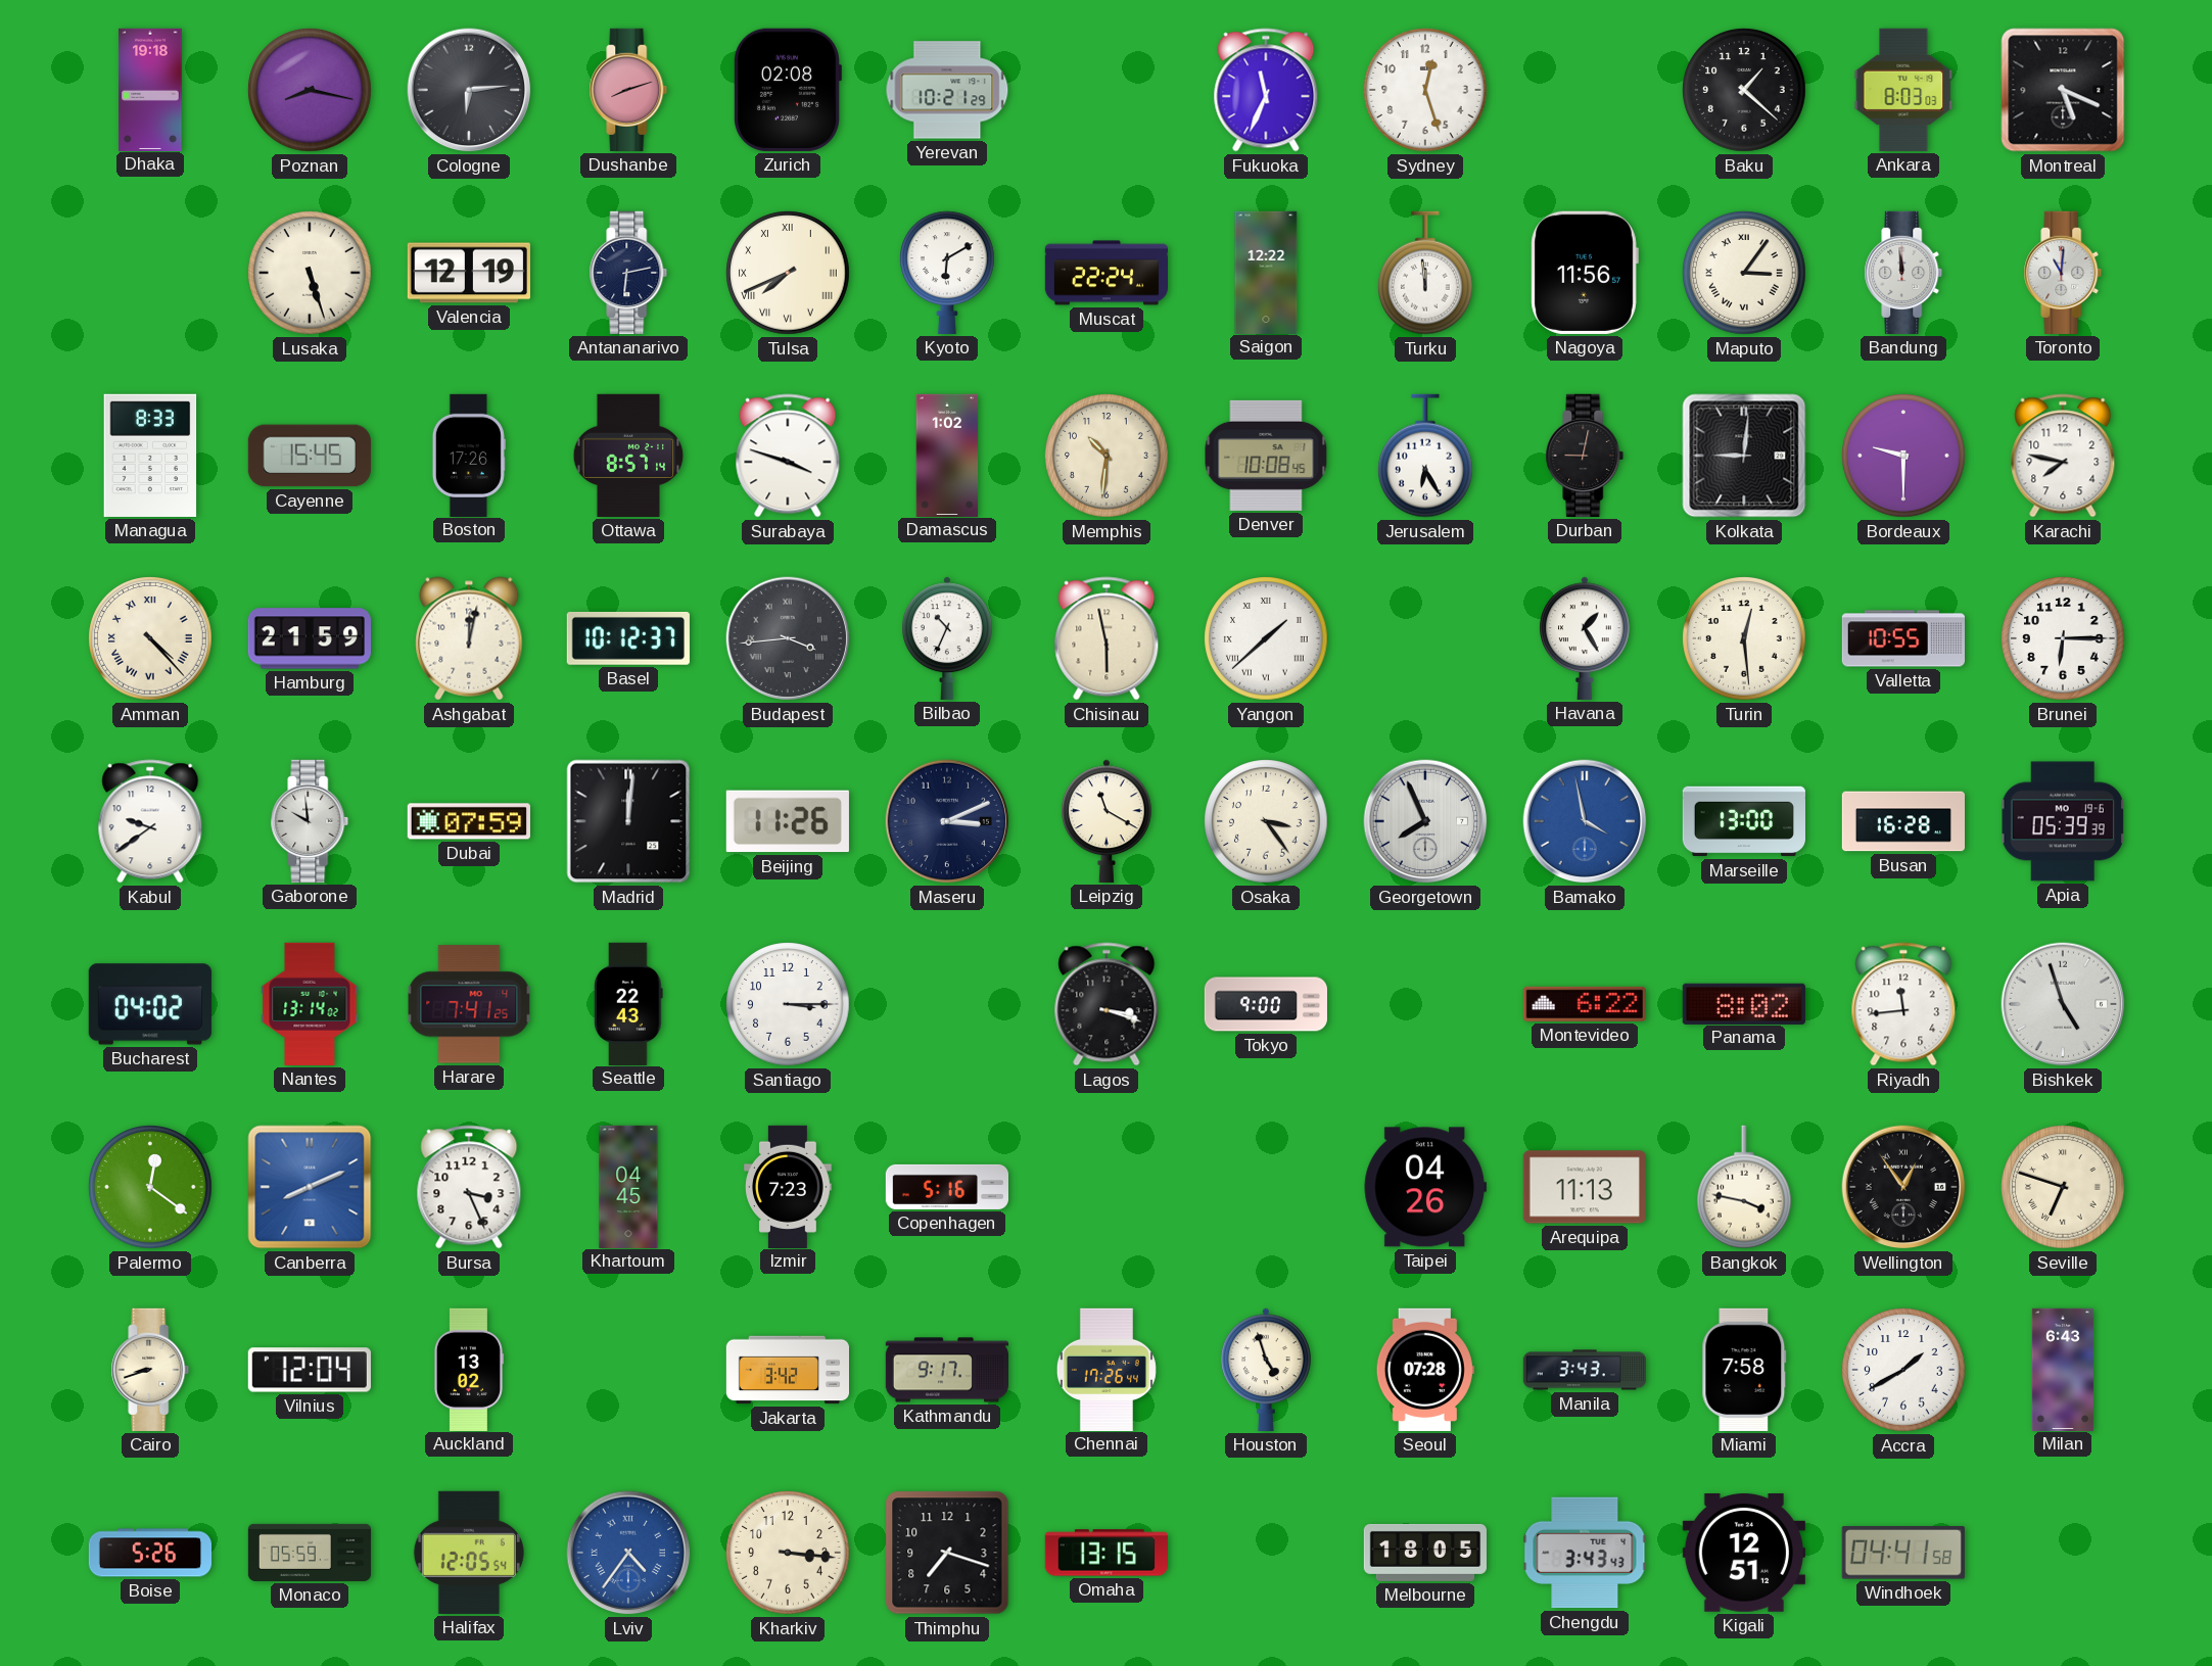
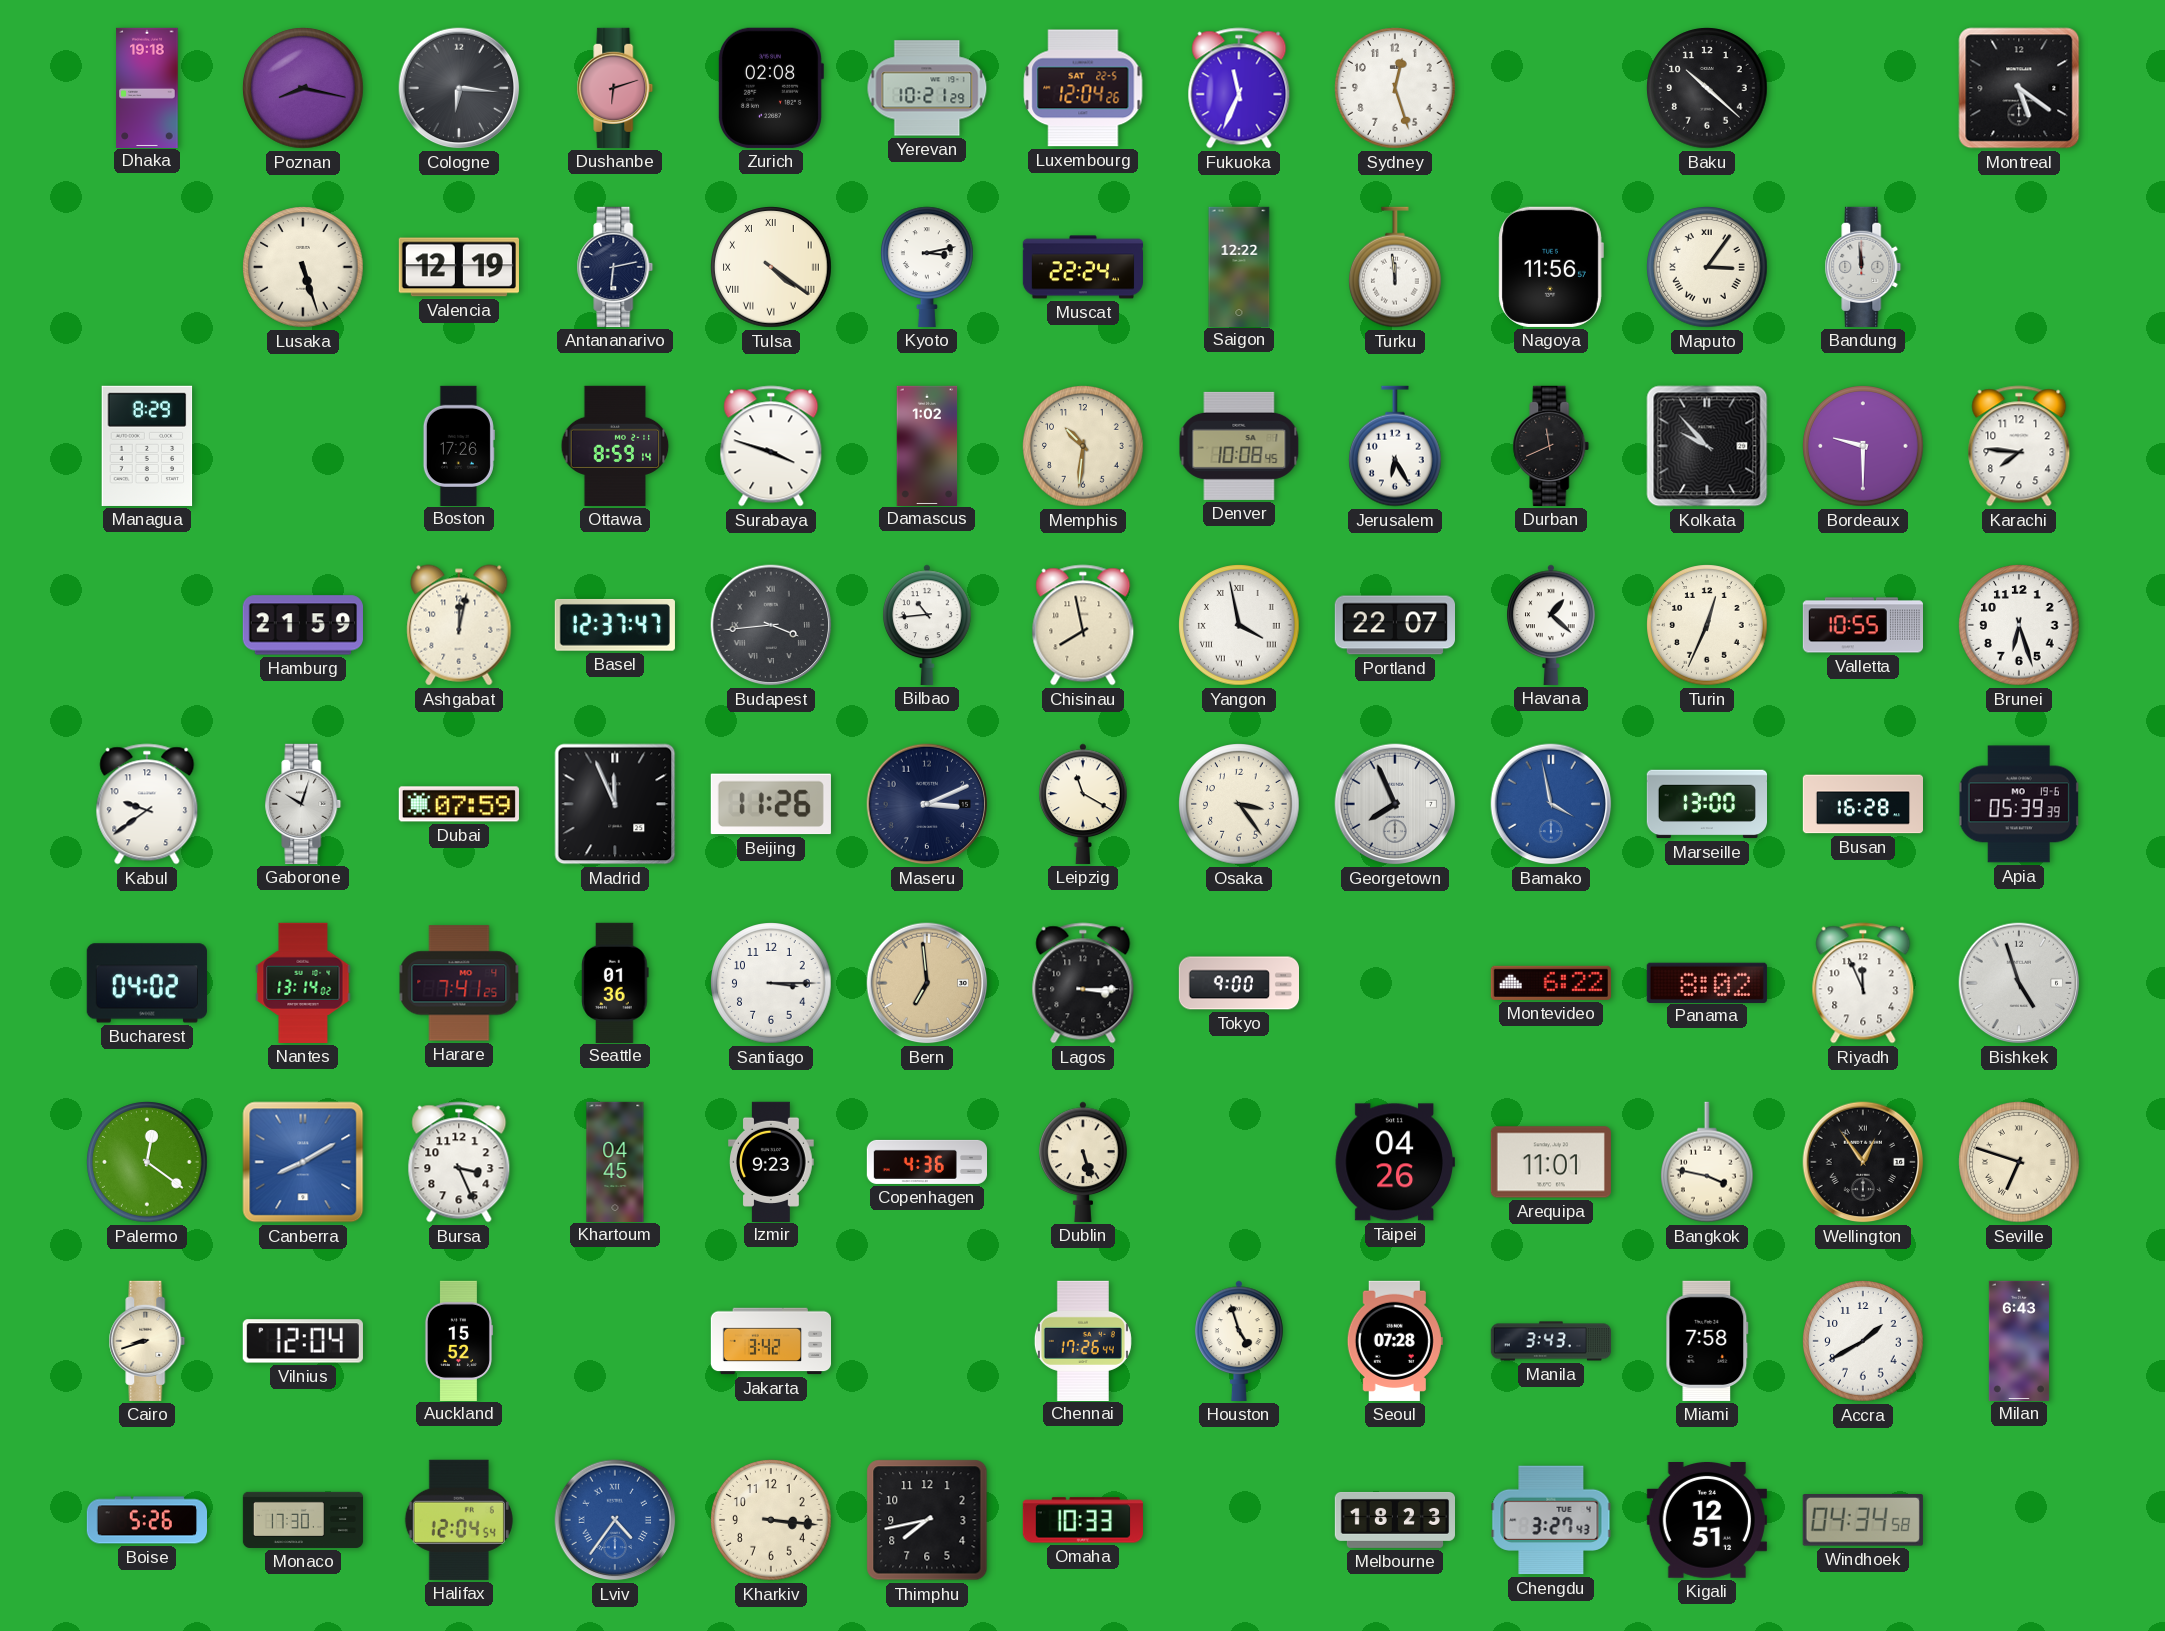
Cologne: 6:14 -> 6:16
Dushanbe: 8:12 -> 6:12
Luxembourg: none -> 12:04
Baku: 1:22 -> 10:22
Ankara: 8:03 -> none
Montreal: 5:19 -> 5:21
Tulsa: 7:41 -> 4:21
Kyoto: 6:10 -> 3:13
Toronto: 11:01 -> none
Managua: 8:33 -> 8:29
Cayenne: 15:45 -> none
Ottawa: 8:57 -> 8:59
Durban: 9:02 -> 11:41
Kolkata: 9:01 -> 9:53
Karachi: 7:47 -> 7:46
Amman: 4:23 -> none
Basel: 10:12 -> 12:37
Bilbao: 10:34 -> 10:44
Chisinau: 5:58 -> 7:58
Yangon: 1:38 -> 3:58
Portland: none -> 22:07
Havana: 1:25 -> 1:22
Turin: 12:29 -> 12:34
Brunei: 6:15 -> 6:27
Gaborone: 9:59 -> 10:03
Madrid: 12:01 -> 11:56
Seattle: 22:43 -> 01:36
Bern: none -> 6:59
Lagos: 3:18 -> 3:15
Riyadh: 11:44 -> 11:56
Canberra: 8:11 -> 8:10
Izmir: 7:23 -> 9:23
Copenhagen: 5:16 -> 4:36
Dublin: none -> 5:27
Arequipa: 11:13 -> 11:01
Auckland: 13:02 -> 15:52
Kathmandu: 9:17 -> none
Monaco: 05:59 -> 17:30
Halifax: 12:05 -> 12:04
Thimphu: 7:18 -> 7:43
Omaha: 13:15 -> 10:33
Melbourne: 18:05 -> 18:23
Chengdu: 3:43 -> 3:27
Windhoek: 04:41 -> 04:34
